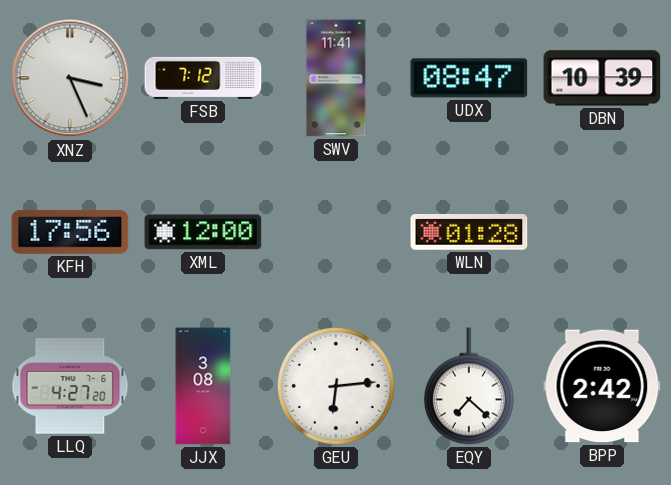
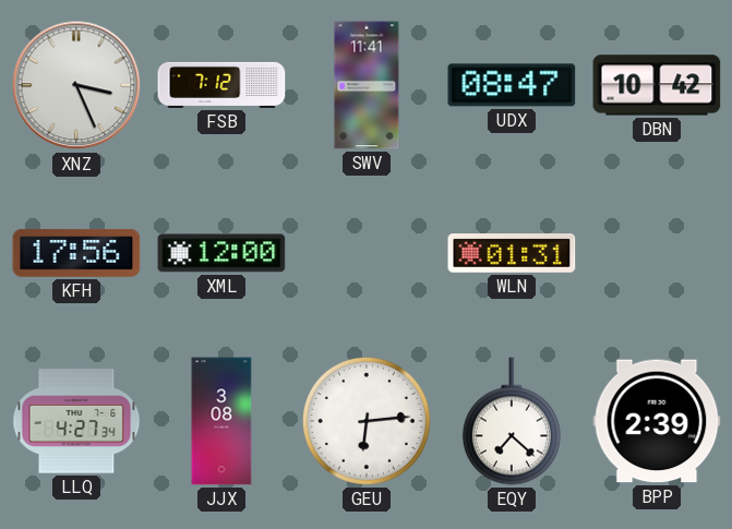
DBN: 10:39 -> 10:42
WLN: 01:28 -> 01:31
LLQ: 4:27:20 -> 4:27:34
BPP: 2:42 -> 2:39
